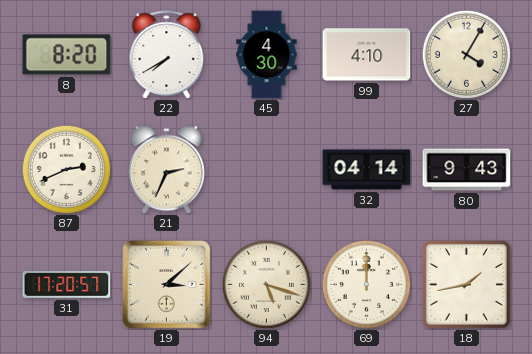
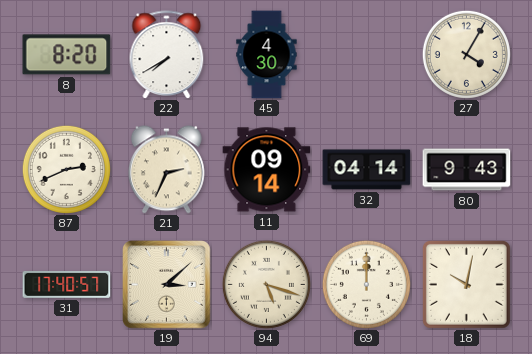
99: 4:10 -> none
11: none -> 09:14
31: 17:20 -> 17:40
18: 1:43 -> 10:02
